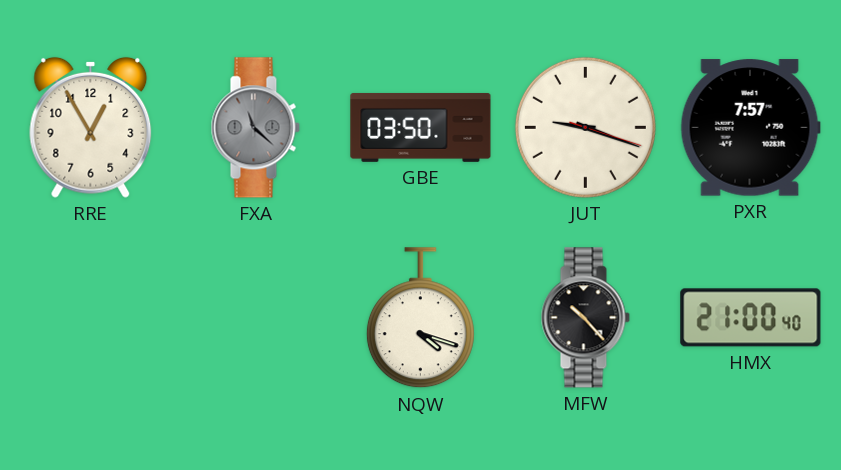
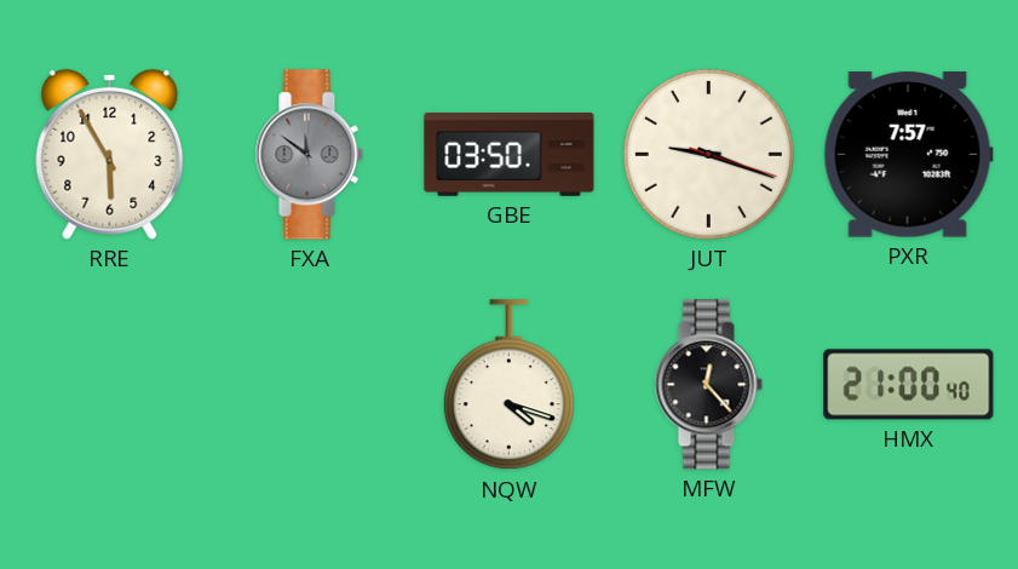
RRE: 12:55 -> 5:55
FXA: 11:22 -> 11:51
MFW: 10:23 -> 12:23
